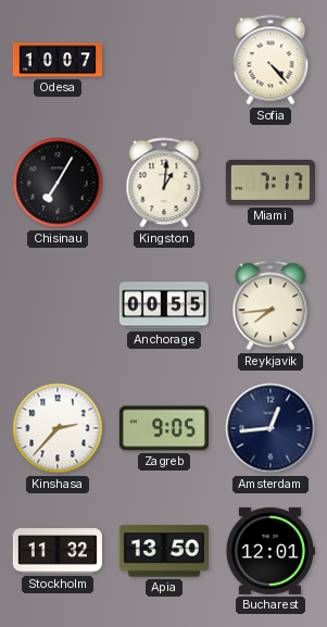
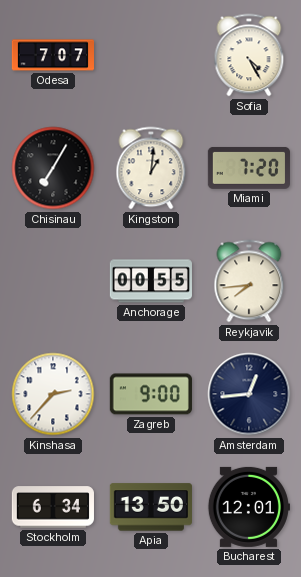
Odesa: 10:07 -> 7:07
Sofia: 4:23 -> 4:25
Miami: 7:17 -> 7:20
Zagreb: 9:05 -> 9:00
Stockholm: 11:32 -> 6:34
